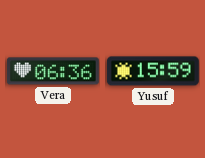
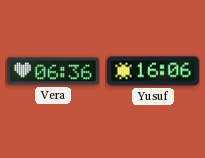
Yusuf: 15:59 -> 16:06
